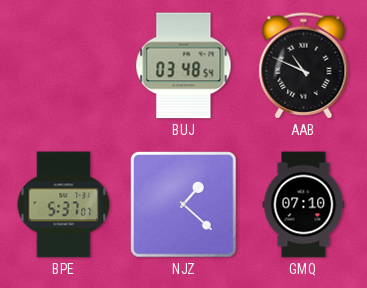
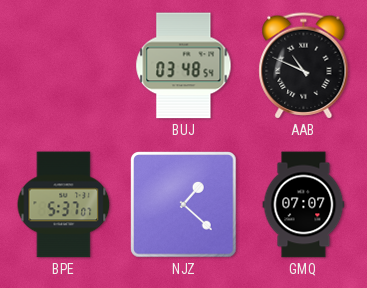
GMQ: 07:10 -> 07:07
